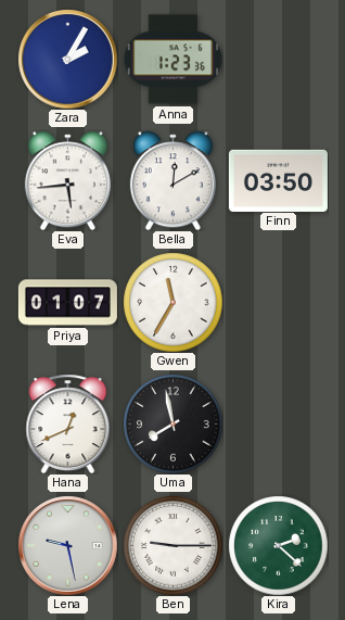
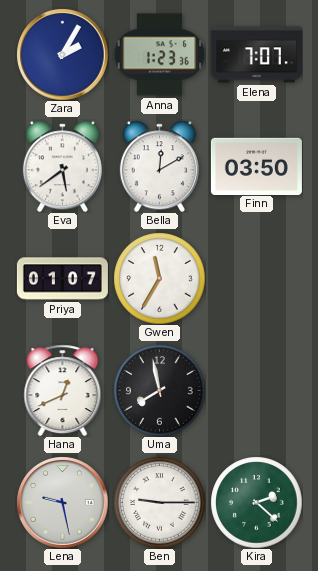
Elena: none -> 7:07
Eva: 5:44 -> 5:39
